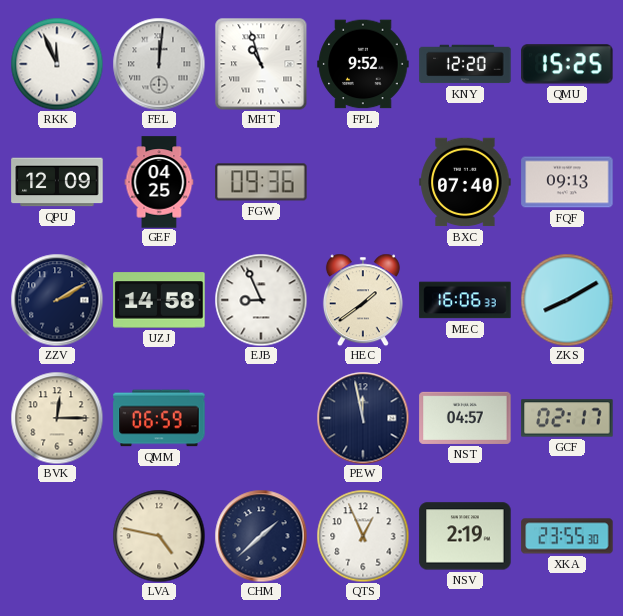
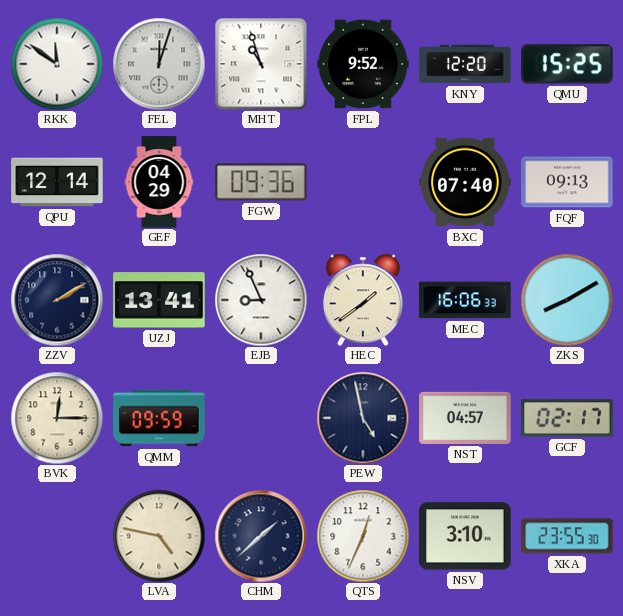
RKK: 11:56 -> 11:51
FEL: 12:01 -> 12:03
QPU: 12:09 -> 12:14
GEF: 04:25 -> 04:29
UZJ: 14:58 -> 13:41
QMM: 06:59 -> 09:59
PEW: 11:58 -> 4:58
QTS: 12:56 -> 12:34
NSV: 2:19 -> 3:10
